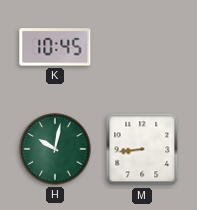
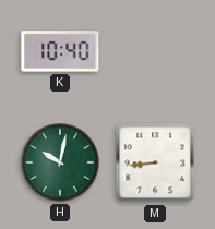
K: 10:45 -> 10:40
